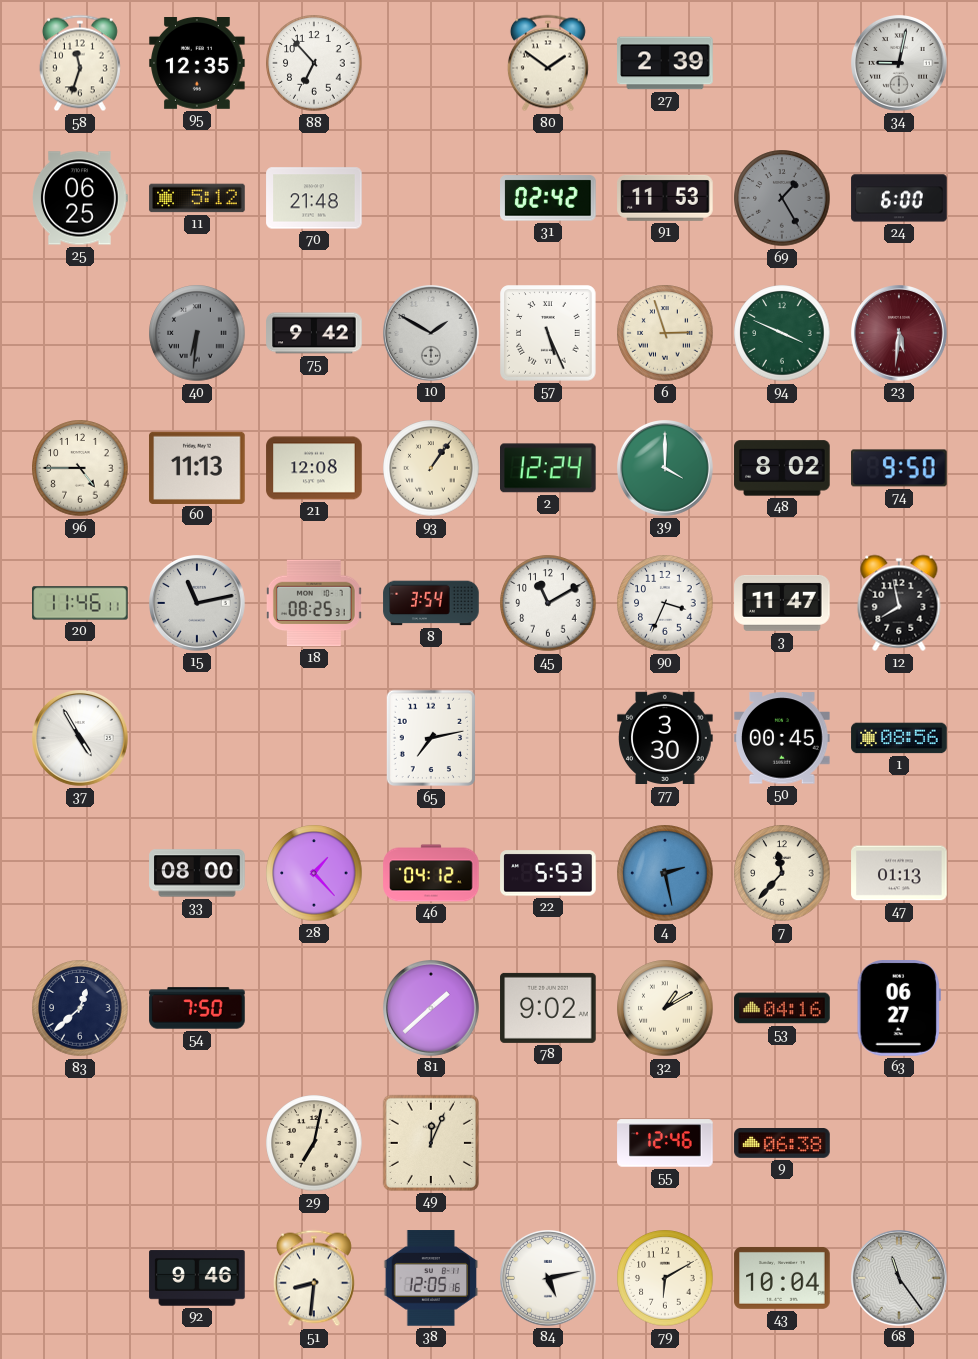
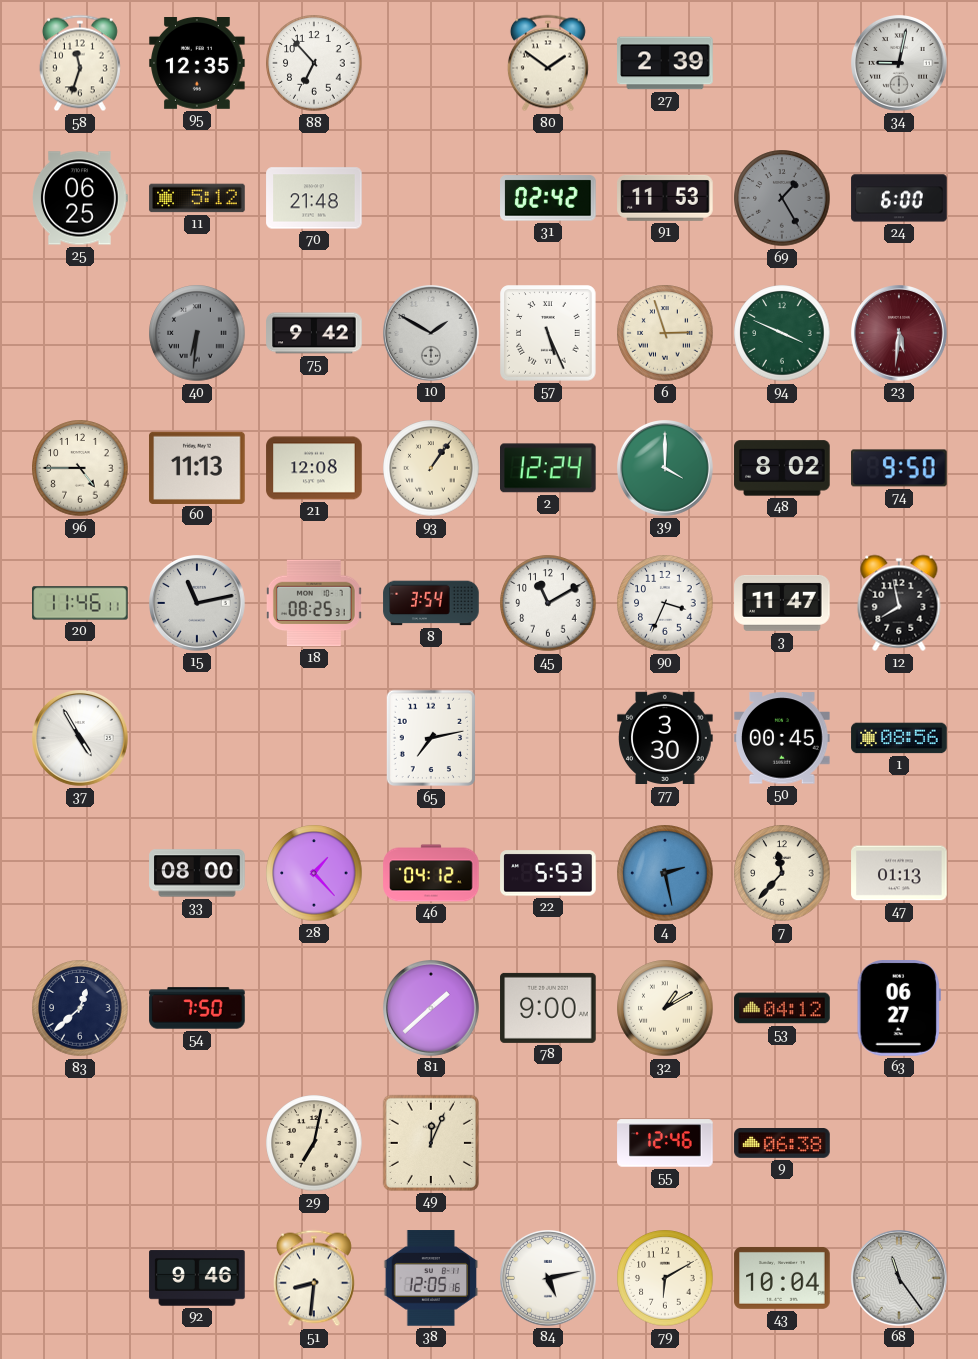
78: 9:02 -> 9:00
53: 04:16 -> 04:12
